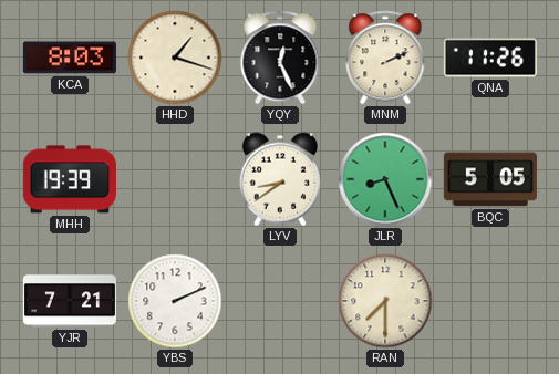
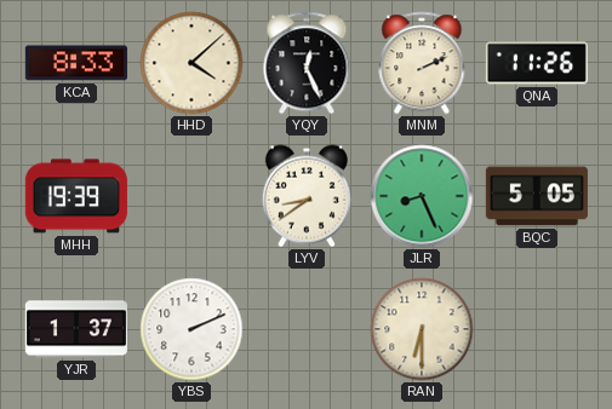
KCA: 8:03 -> 8:33
HHD: 1:18 -> 4:08
YJR: 7:21 -> 1:37
RAN: 7:30 -> 6:30
